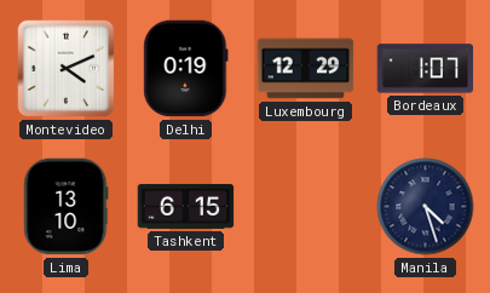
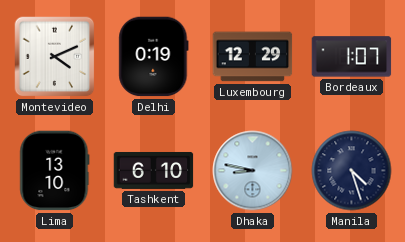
Tashkent: 6:15 -> 6:10
Dhaka: none -> 8:47
